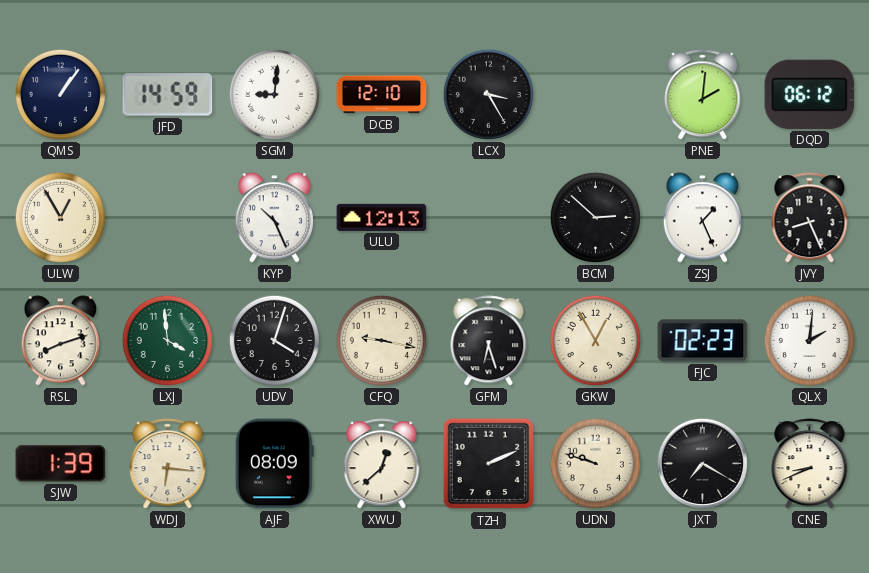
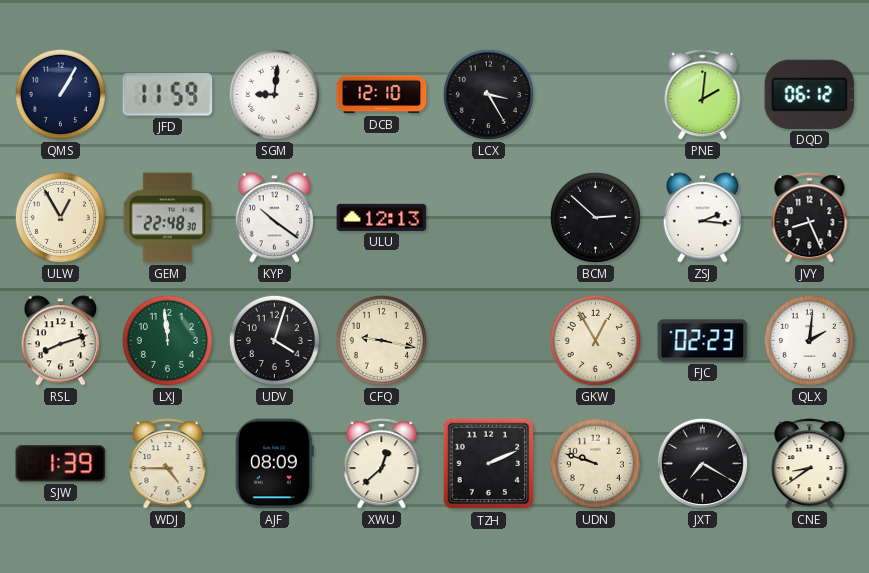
QMS: 1:06 -> 1:05
JFD: 14:59 -> 11:59
GEM: none -> 22:48
KYP: 10:26 -> 10:21
ZSJ: 1:26 -> 2:16
LXJ: 3:59 -> 11:59
GFM: 6:27 -> none
WDJ: 6:16 -> 4:45
CNE: 8:41 -> 8:39
